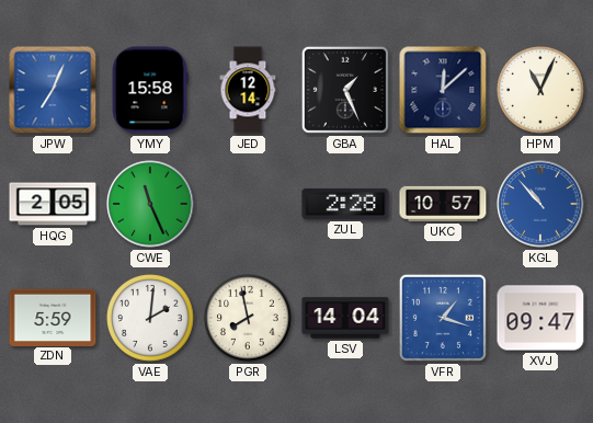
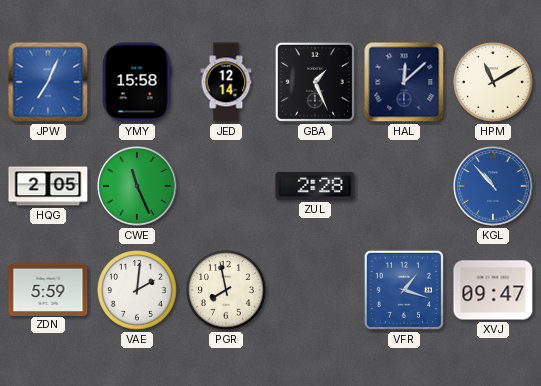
HPM: 11:04 -> 11:10
UKC: 10:57 -> none
LSV: 14:04 -> none
